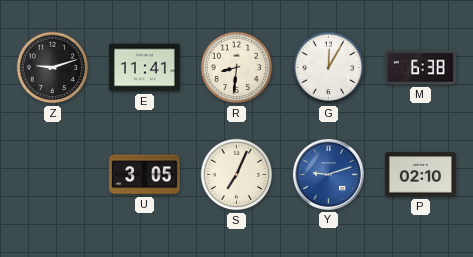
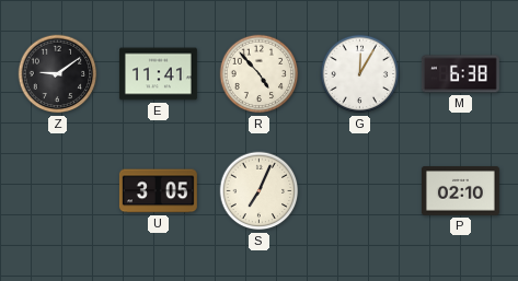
Z: 9:12 -> 9:09
R: 8:31 -> 4:53
Y: 9:12 -> none
